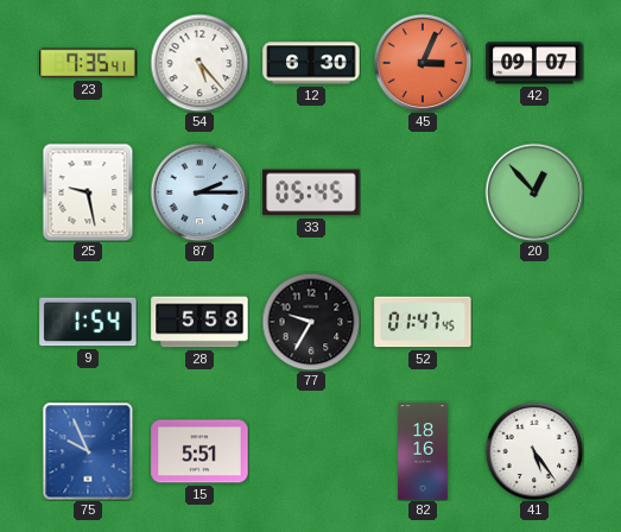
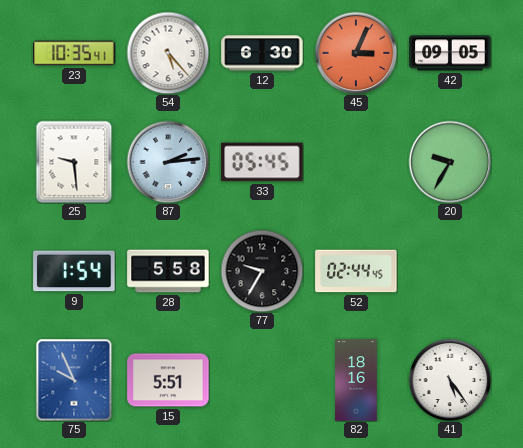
23: 7:35 -> 10:35
42: 09:07 -> 09:05
25: 9:28 -> 9:29
87: 2:15 -> 2:14
20: 12:53 -> 9:35
52: 01:47 -> 02:44
